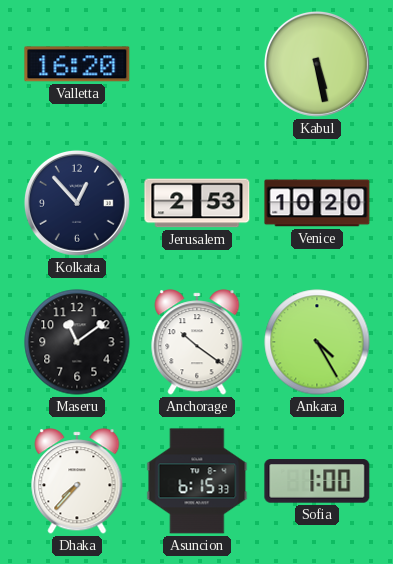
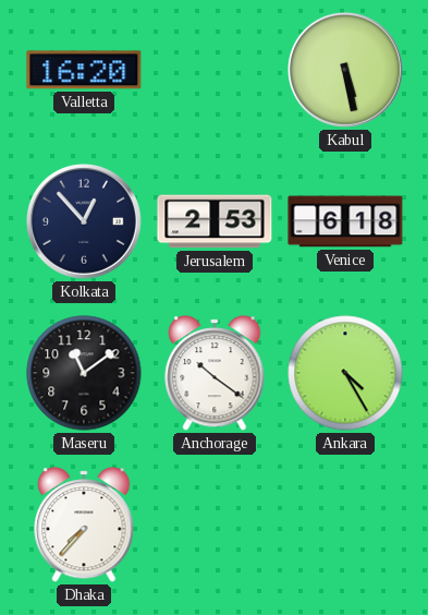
Venice: 10:20 -> 6:18
Asuncion: 6:15 -> none
Sofia: 1:00 -> none
